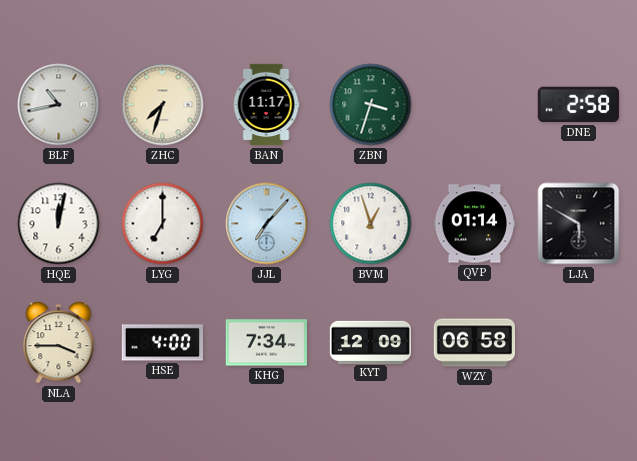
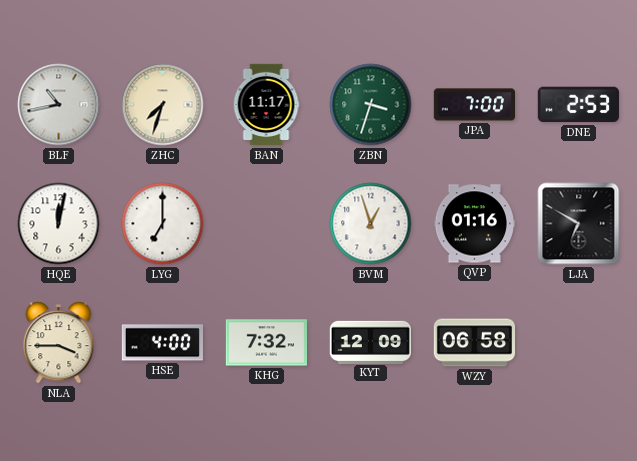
JPA: none -> 7:00
DNE: 2:58 -> 2:53
JJL: 7:07 -> none
QVP: 01:14 -> 01:16
LJA: 5:50 -> 6:50
KHG: 7:34 -> 7:32
